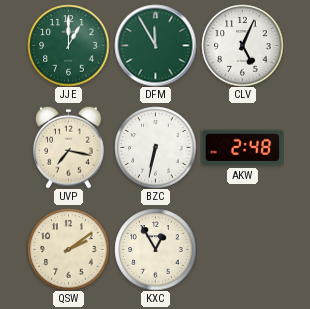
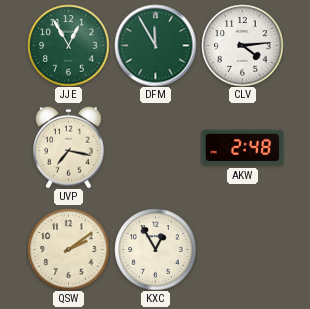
JJE: 1:00 -> 12:55
CLV: 5:04 -> 4:14
BZC: 6:32 -> none
